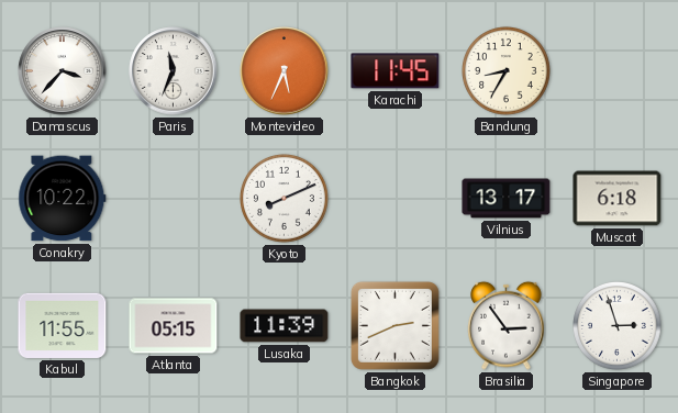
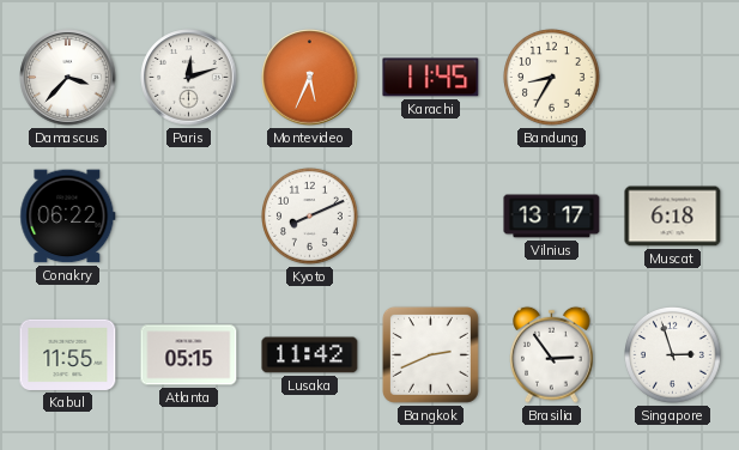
Paris: 11:34 -> 12:12
Conakry: 10:22 -> 06:22
Lusaka: 11:39 -> 11:42
